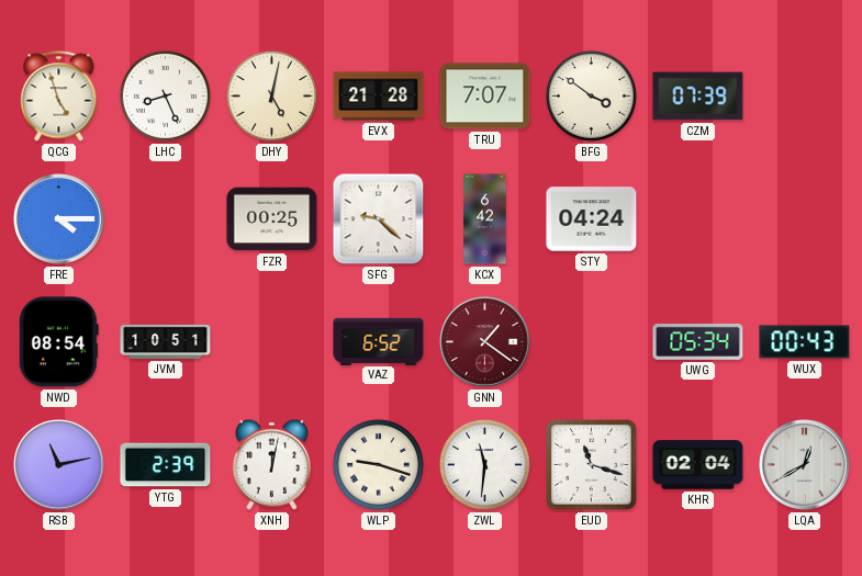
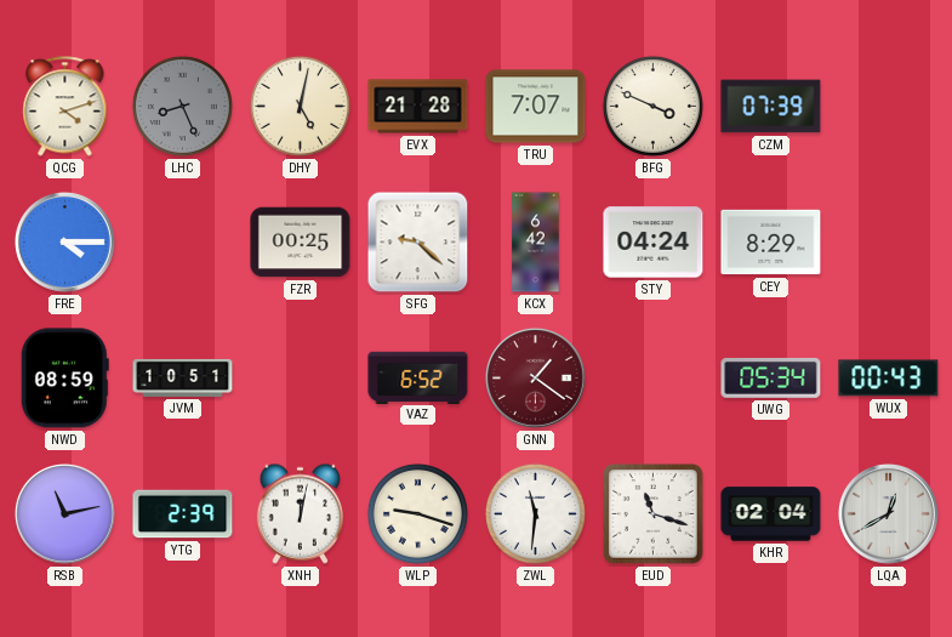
QCG: 4:57 -> 4:12
LHC dial: white -> grey
BFG: 3:51 -> 3:49
CEY: none -> 8:29
NWD: 08:54 -> 08:59
